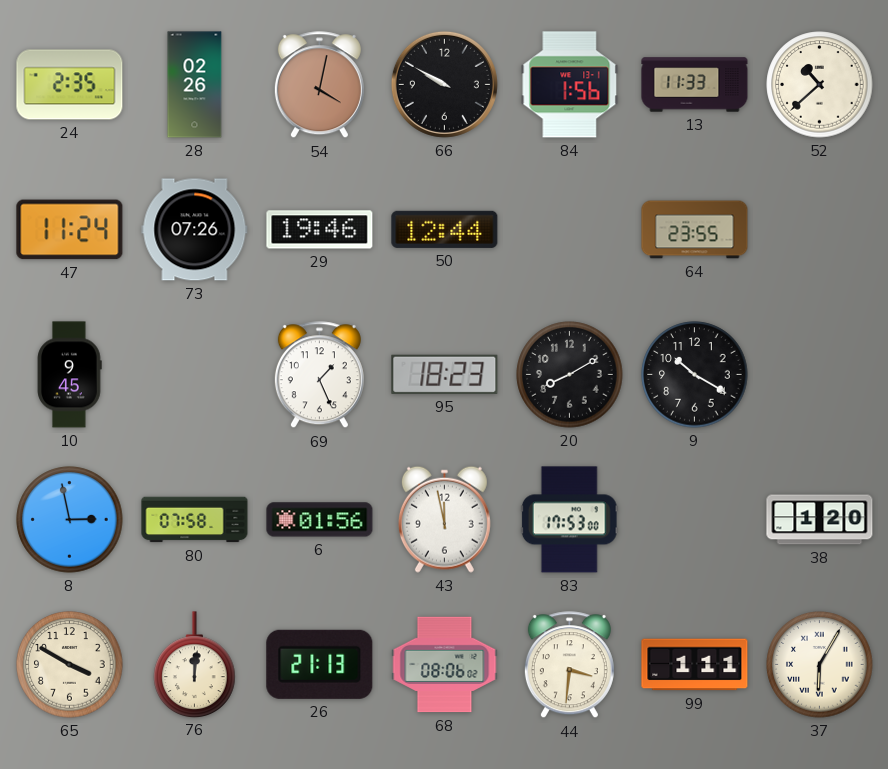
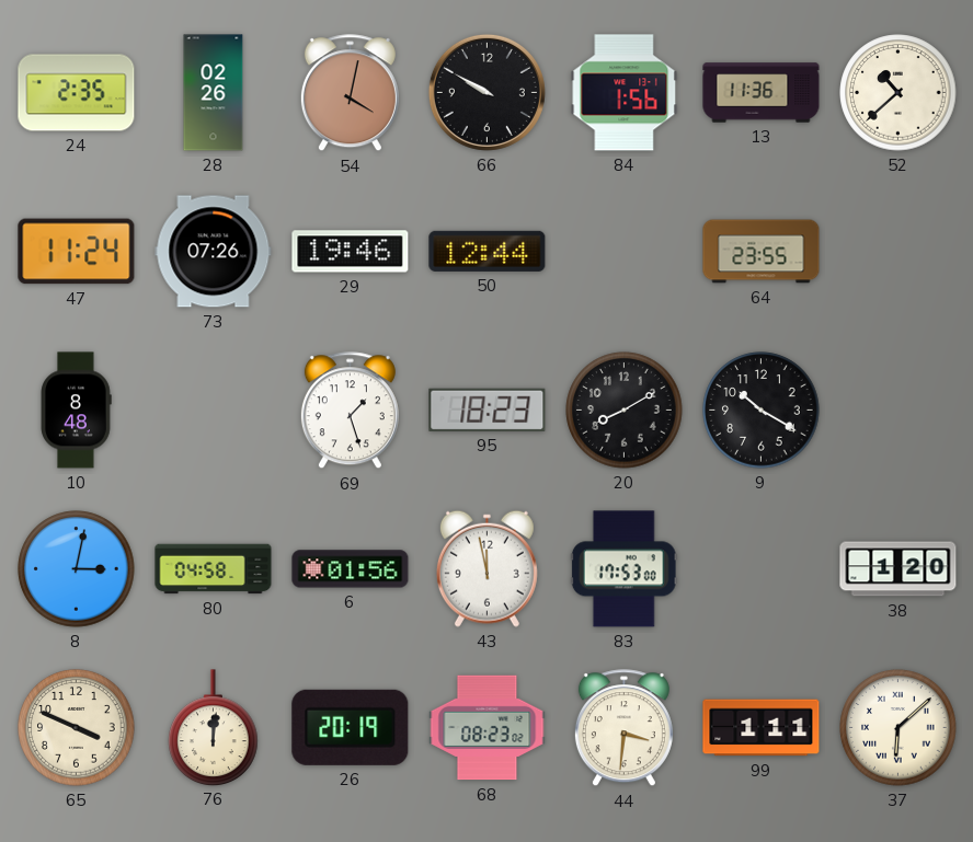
13: 11:33 -> 11:36
10: 9:45 -> 8:48
69: 1:26 -> 1:27
8: 2:58 -> 3:02
80: 07:58 -> 04:58
65: 3:50 -> 3:49
26: 21:13 -> 20:19
68: 08:06 -> 08:23
37: 6:05 -> 6:08
